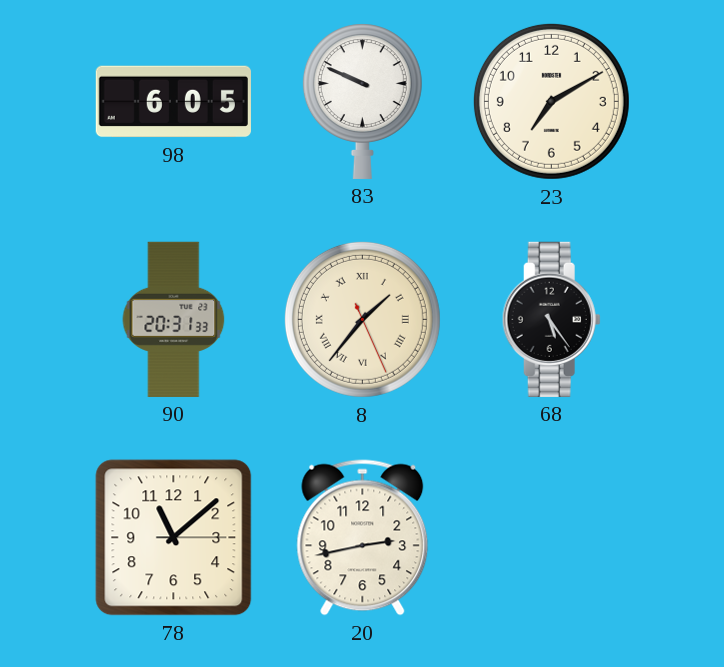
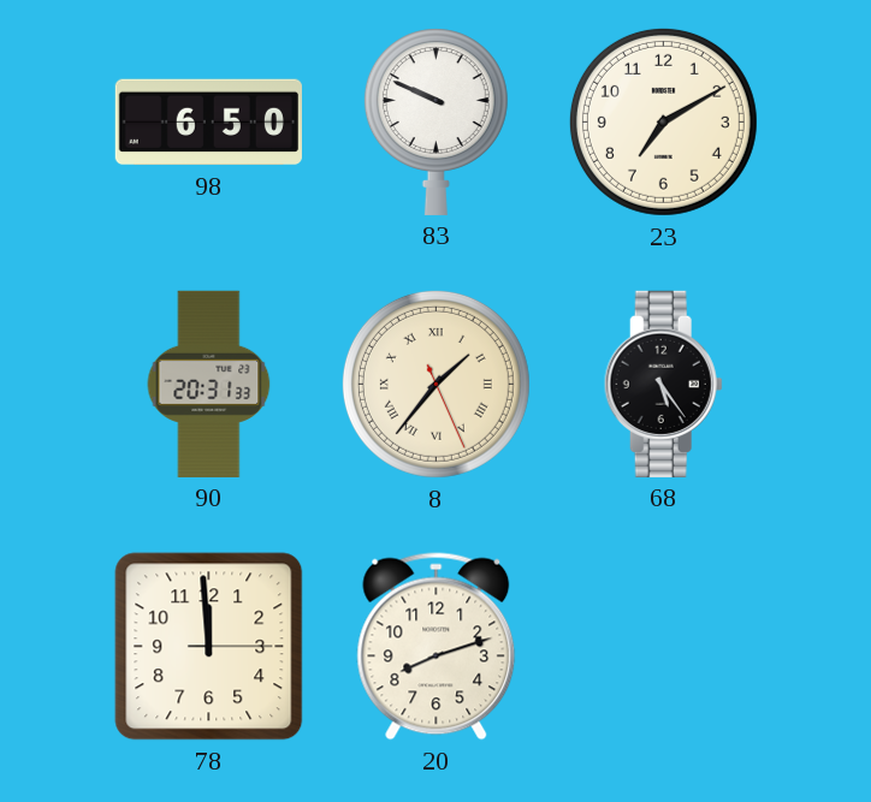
98: 6:05 -> 6:50
78: 11:08 -> 11:59
20: 2:43 -> 8:12
